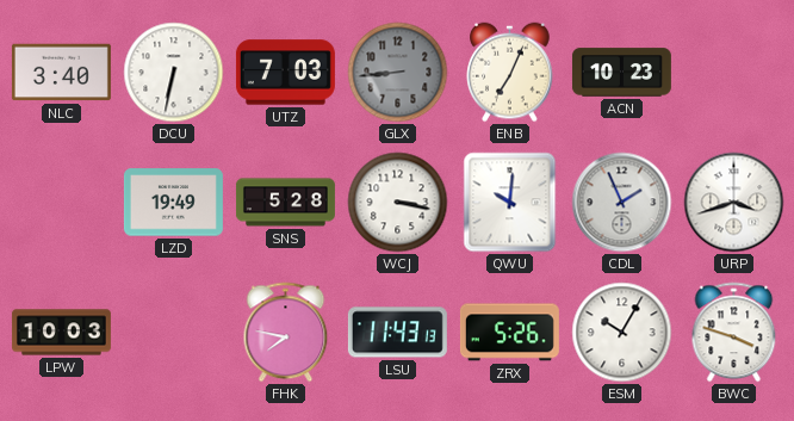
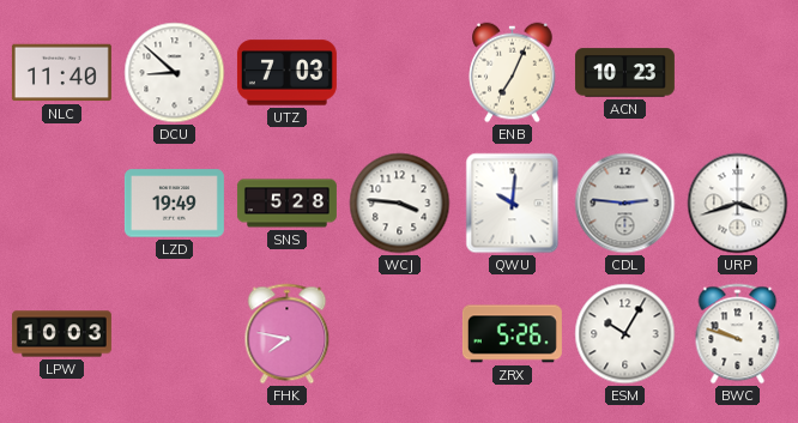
NLC: 3:40 -> 11:40
DCU: 6:32 -> 8:52
GLX: 8:44 -> none
WCJ: 3:17 -> 3:46
CDL: 1:56 -> 2:46
LSU: 11:43 -> none
BWC: 3:48 -> 9:48
